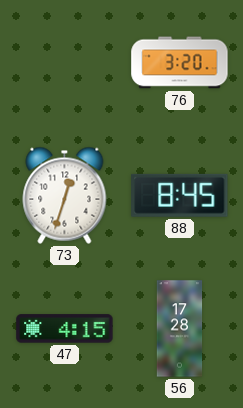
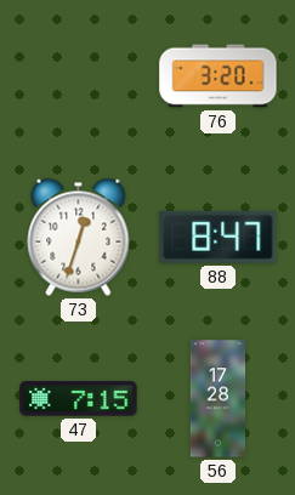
88: 8:45 -> 8:47
47: 4:15 -> 7:15
